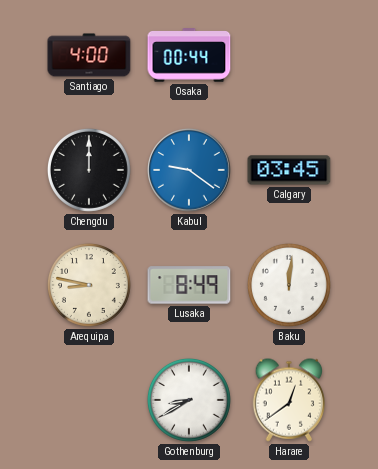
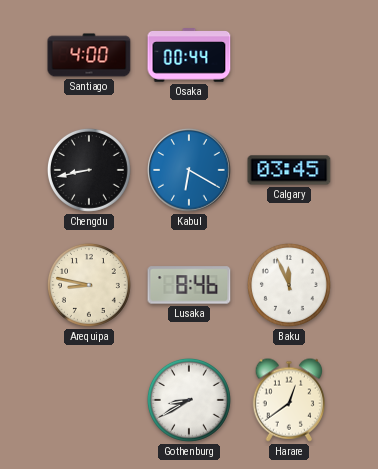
Chengdu: 12:00 -> 8:43
Kabul: 9:21 -> 6:20
Lusaka: 8:49 -> 8:46
Baku: 12:01 -> 11:56
